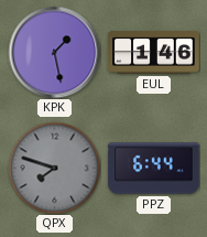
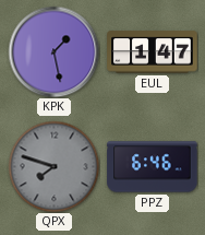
EUL: 1:46 -> 1:47
PPZ: 6:44 -> 6:46
